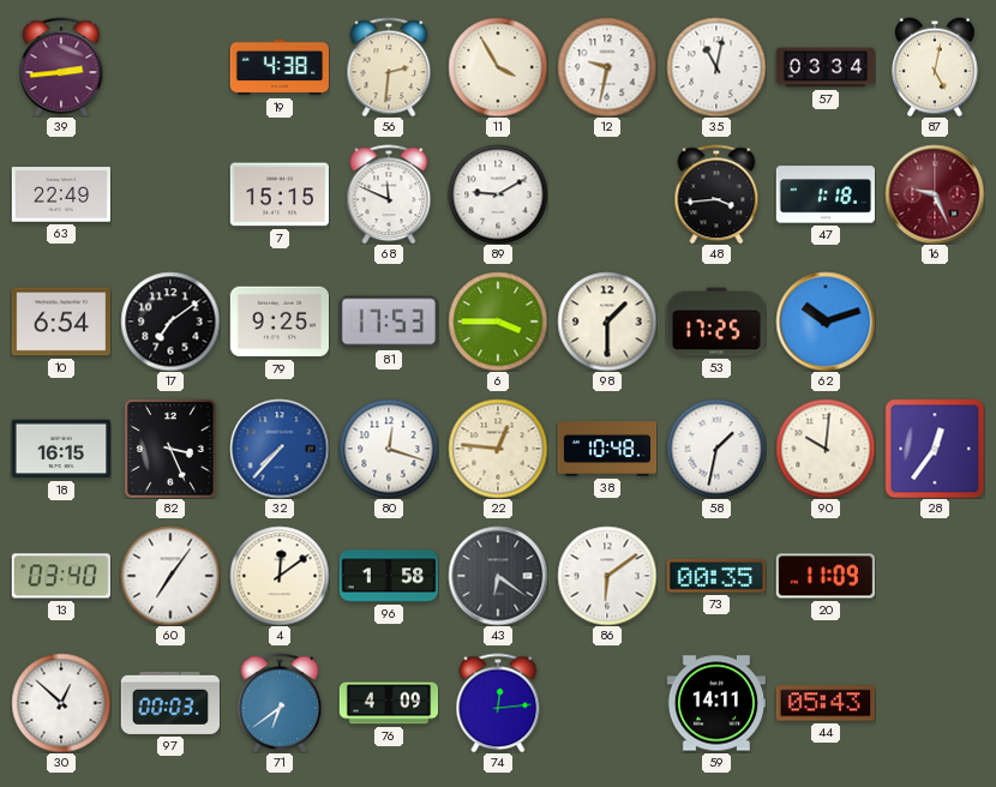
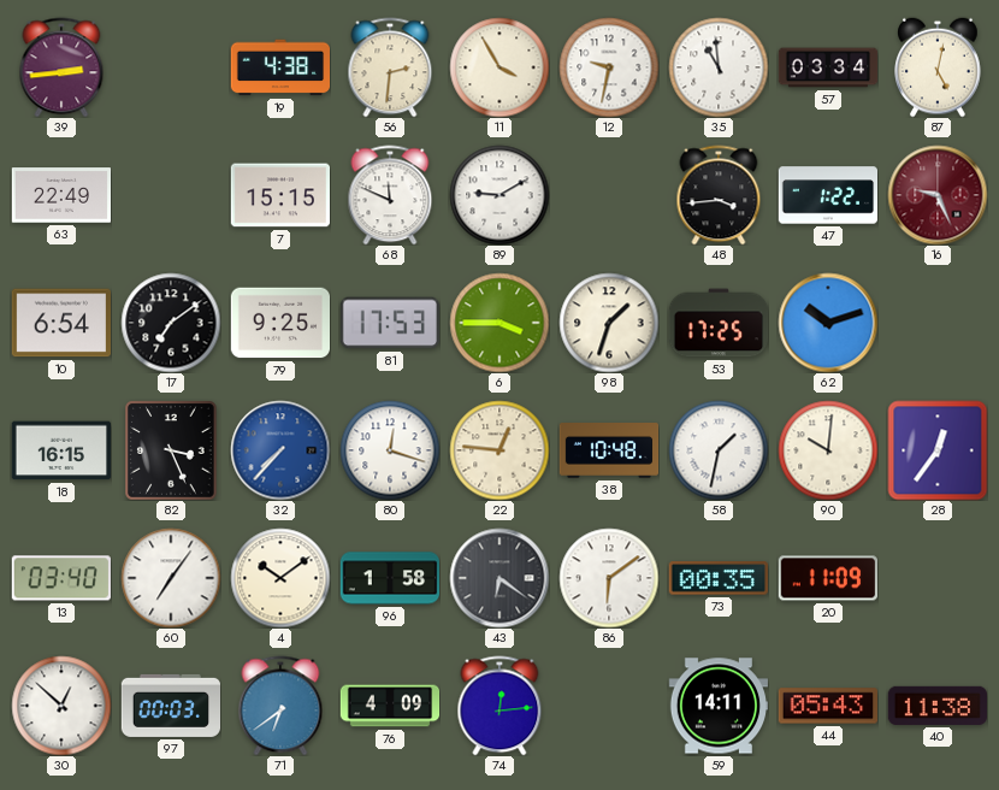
35: 11:02 -> 10:59
47: 1:18 -> 1:22
98: 1:30 -> 1:33
4: 12:09 -> 10:09
40: none -> 11:38
